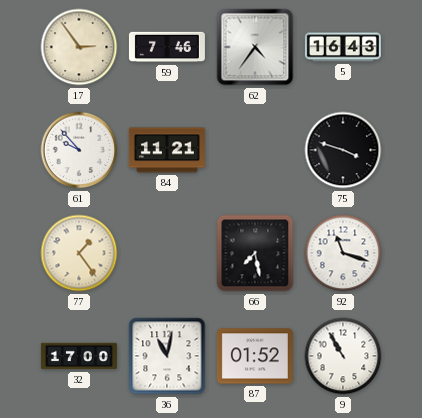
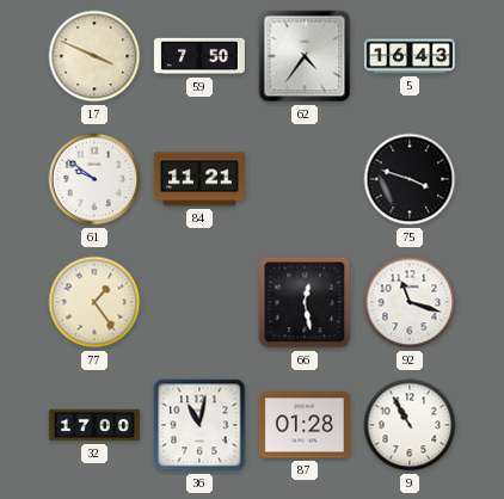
17: 2:54 -> 3:49
59: 7:46 -> 7:50
61: 9:53 -> 9:51
66: 7:28 -> 12:28
87: 01:52 -> 01:28
